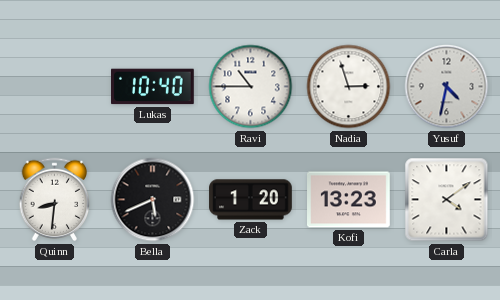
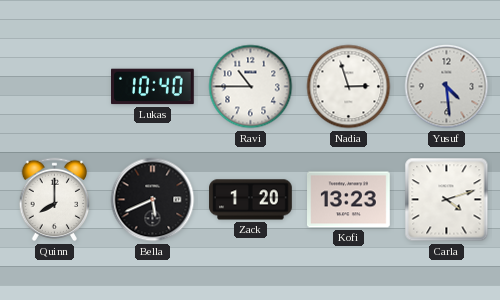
Yusuf: 4:32 -> 4:29
Quinn: 8:31 -> 8:00
Carla: 4:09 -> 4:12
